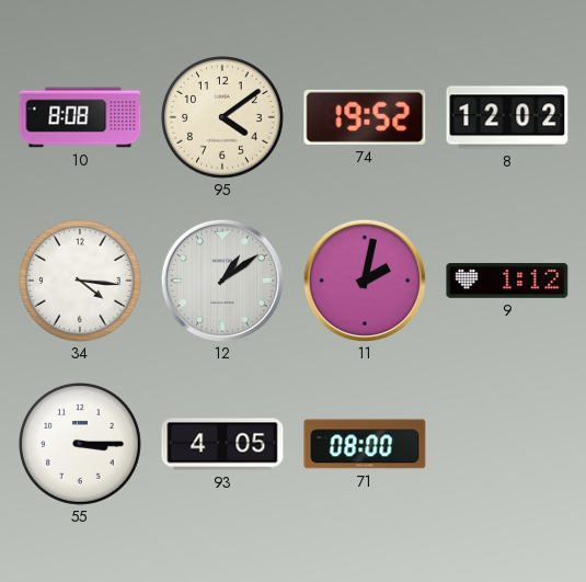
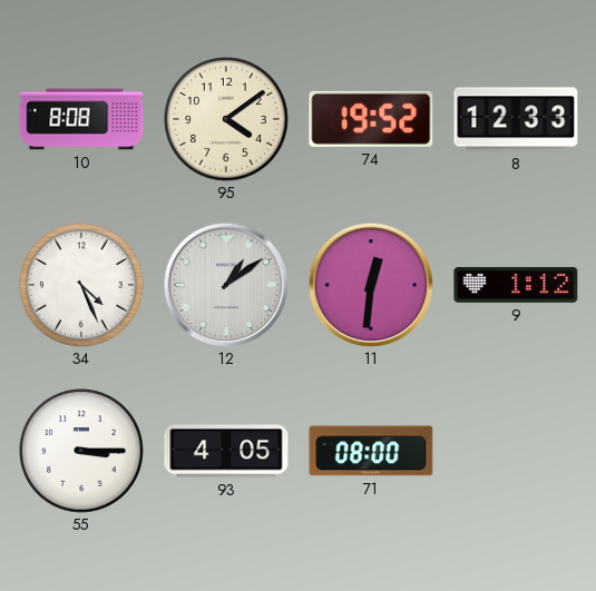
8: 12:02 -> 12:33
34: 4:16 -> 4:26
11: 2:02 -> 12:31
